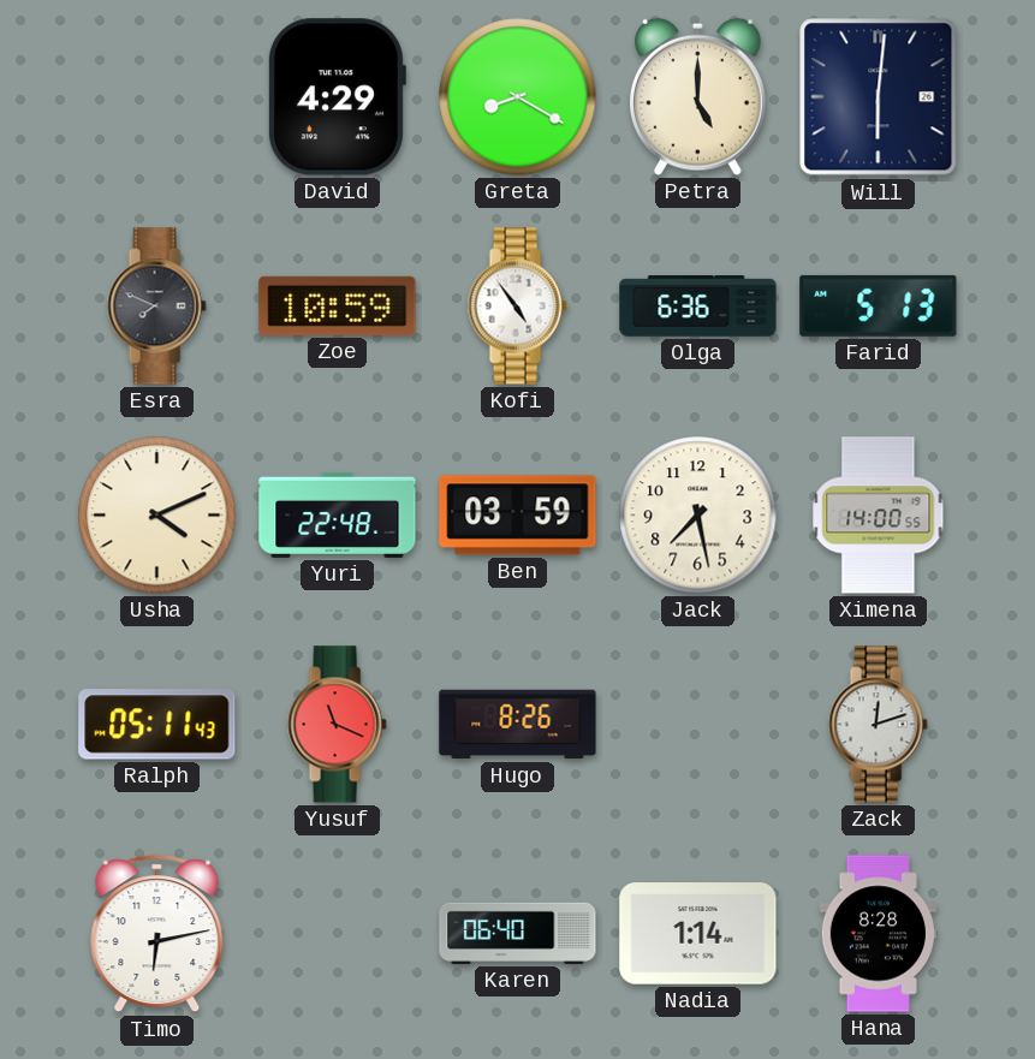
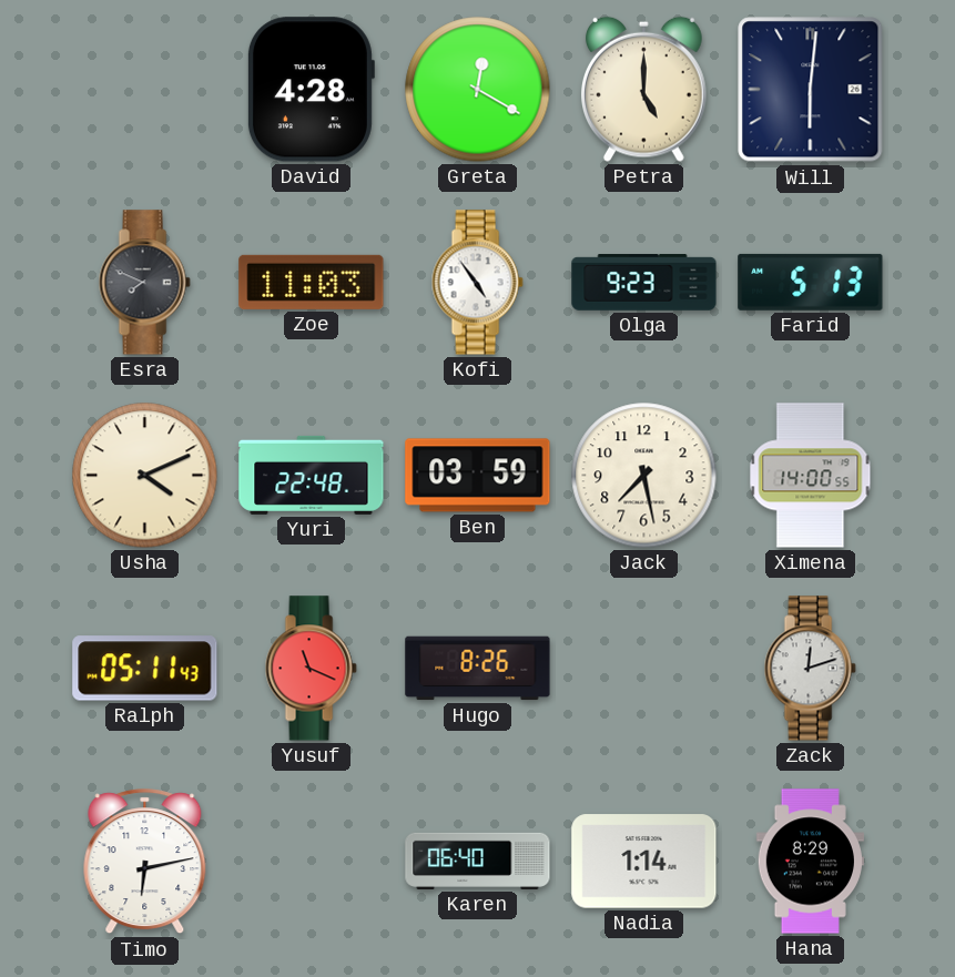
David: 4:29 -> 4:28
Greta: 8:20 -> 12:20
Zoe: 10:59 -> 11:03
Olga: 6:36 -> 9:23
Hana: 8:28 -> 8:29
